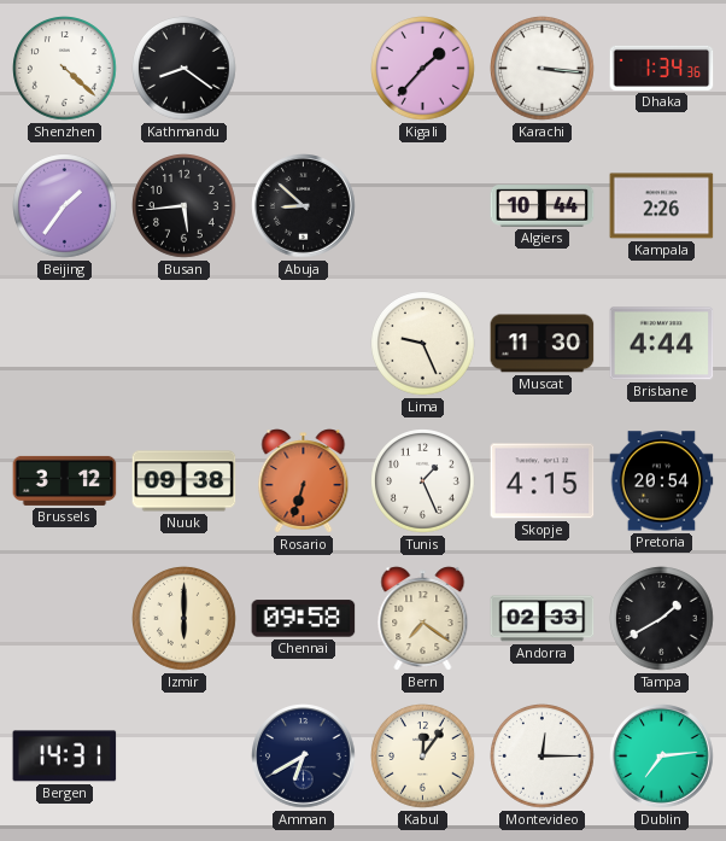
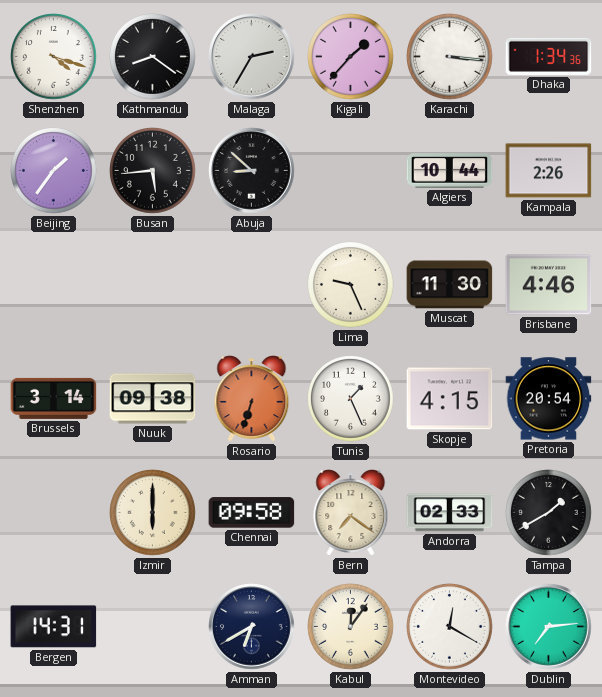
Shenzhen: 4:22 -> 4:18
Malaga: none -> 2:35
Brisbane: 4:44 -> 4:46
Brussels: 3:12 -> 3:14
Montevideo: 12:15 -> 12:20
